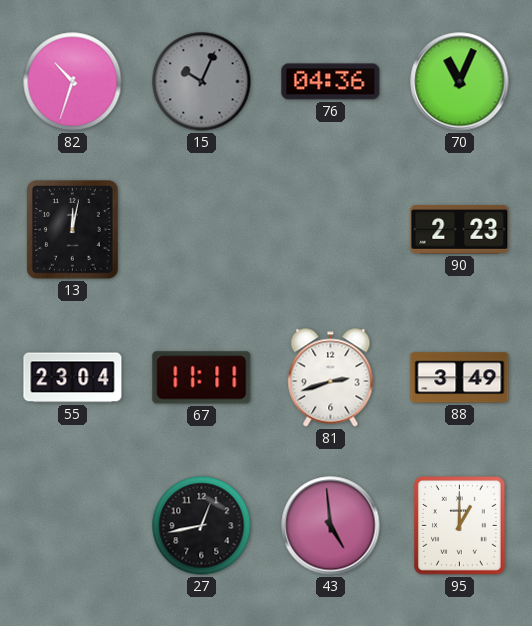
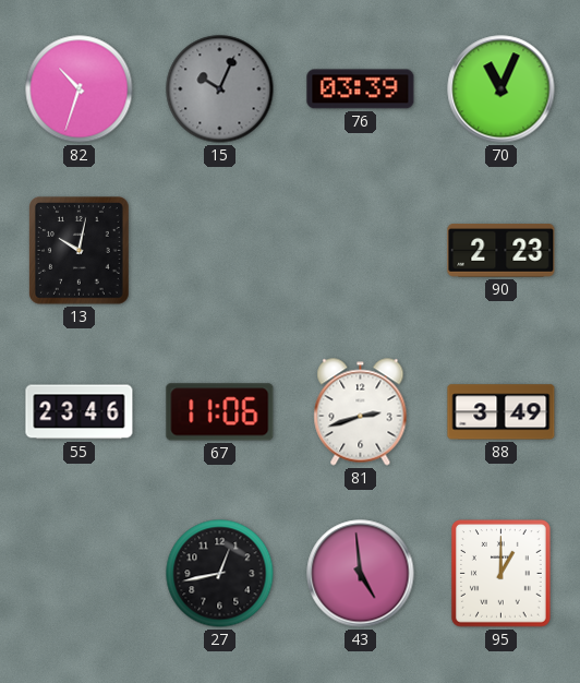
76: 04:36 -> 03:39
13: 12:02 -> 10:02
55: 23:04 -> 23:46
67: 11:11 -> 11:06
